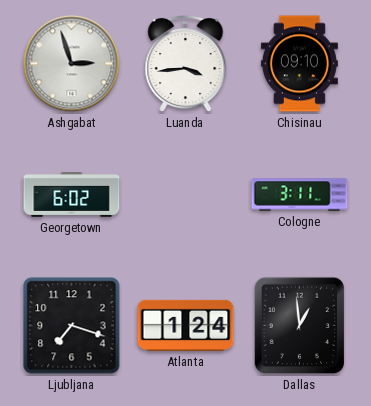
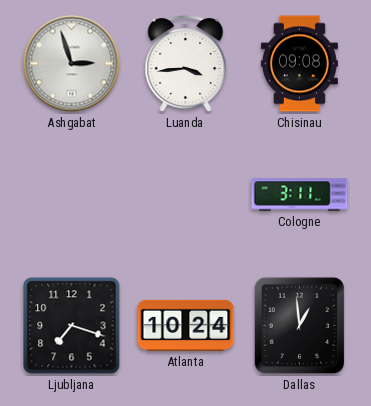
Chisinau: 09:10 -> 09:08
Georgetown: 6:02 -> none
Atlanta: 1:24 -> 10:24
